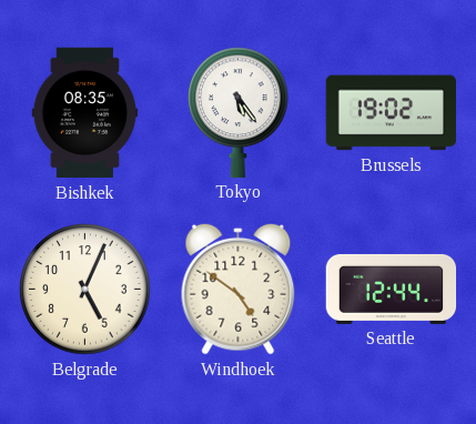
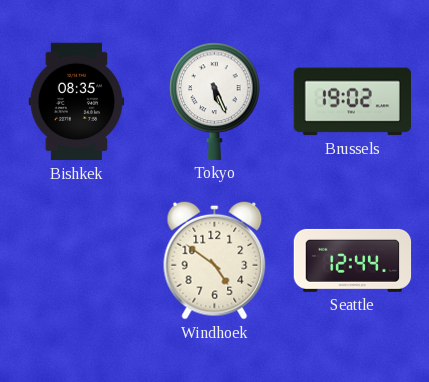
Tokyo: 5:24 -> 5:26
Belgrade: 5:04 -> none
